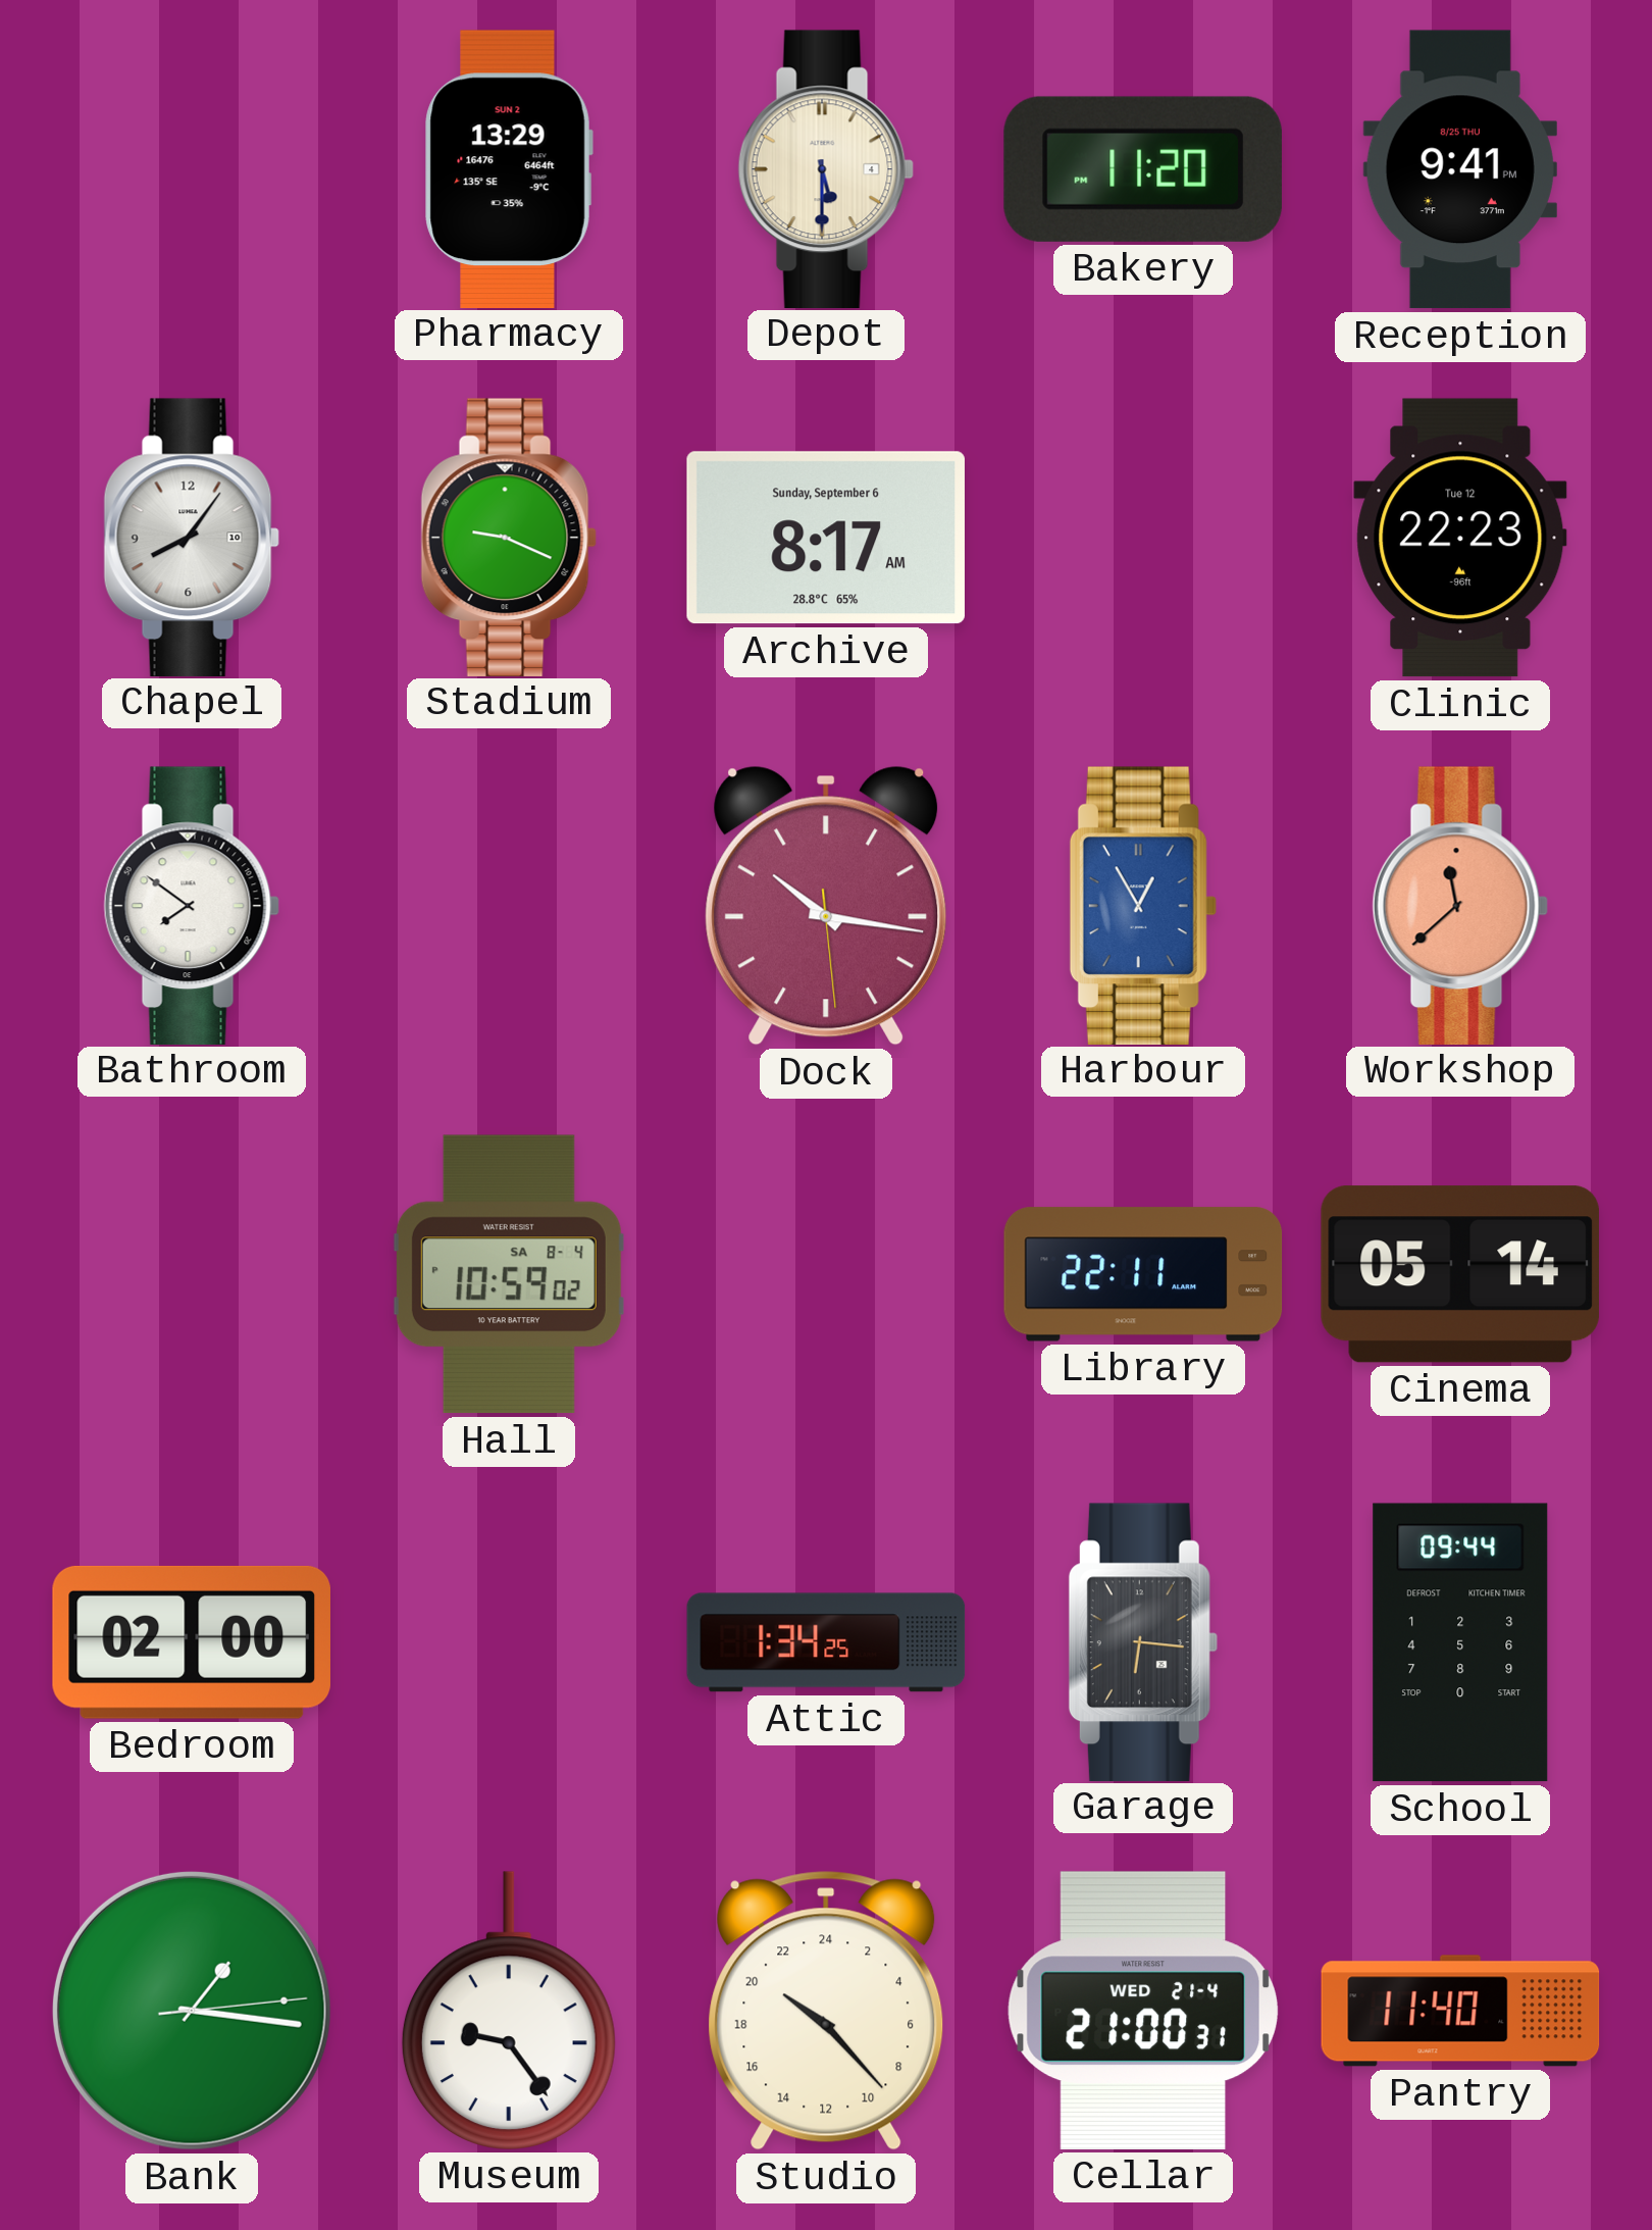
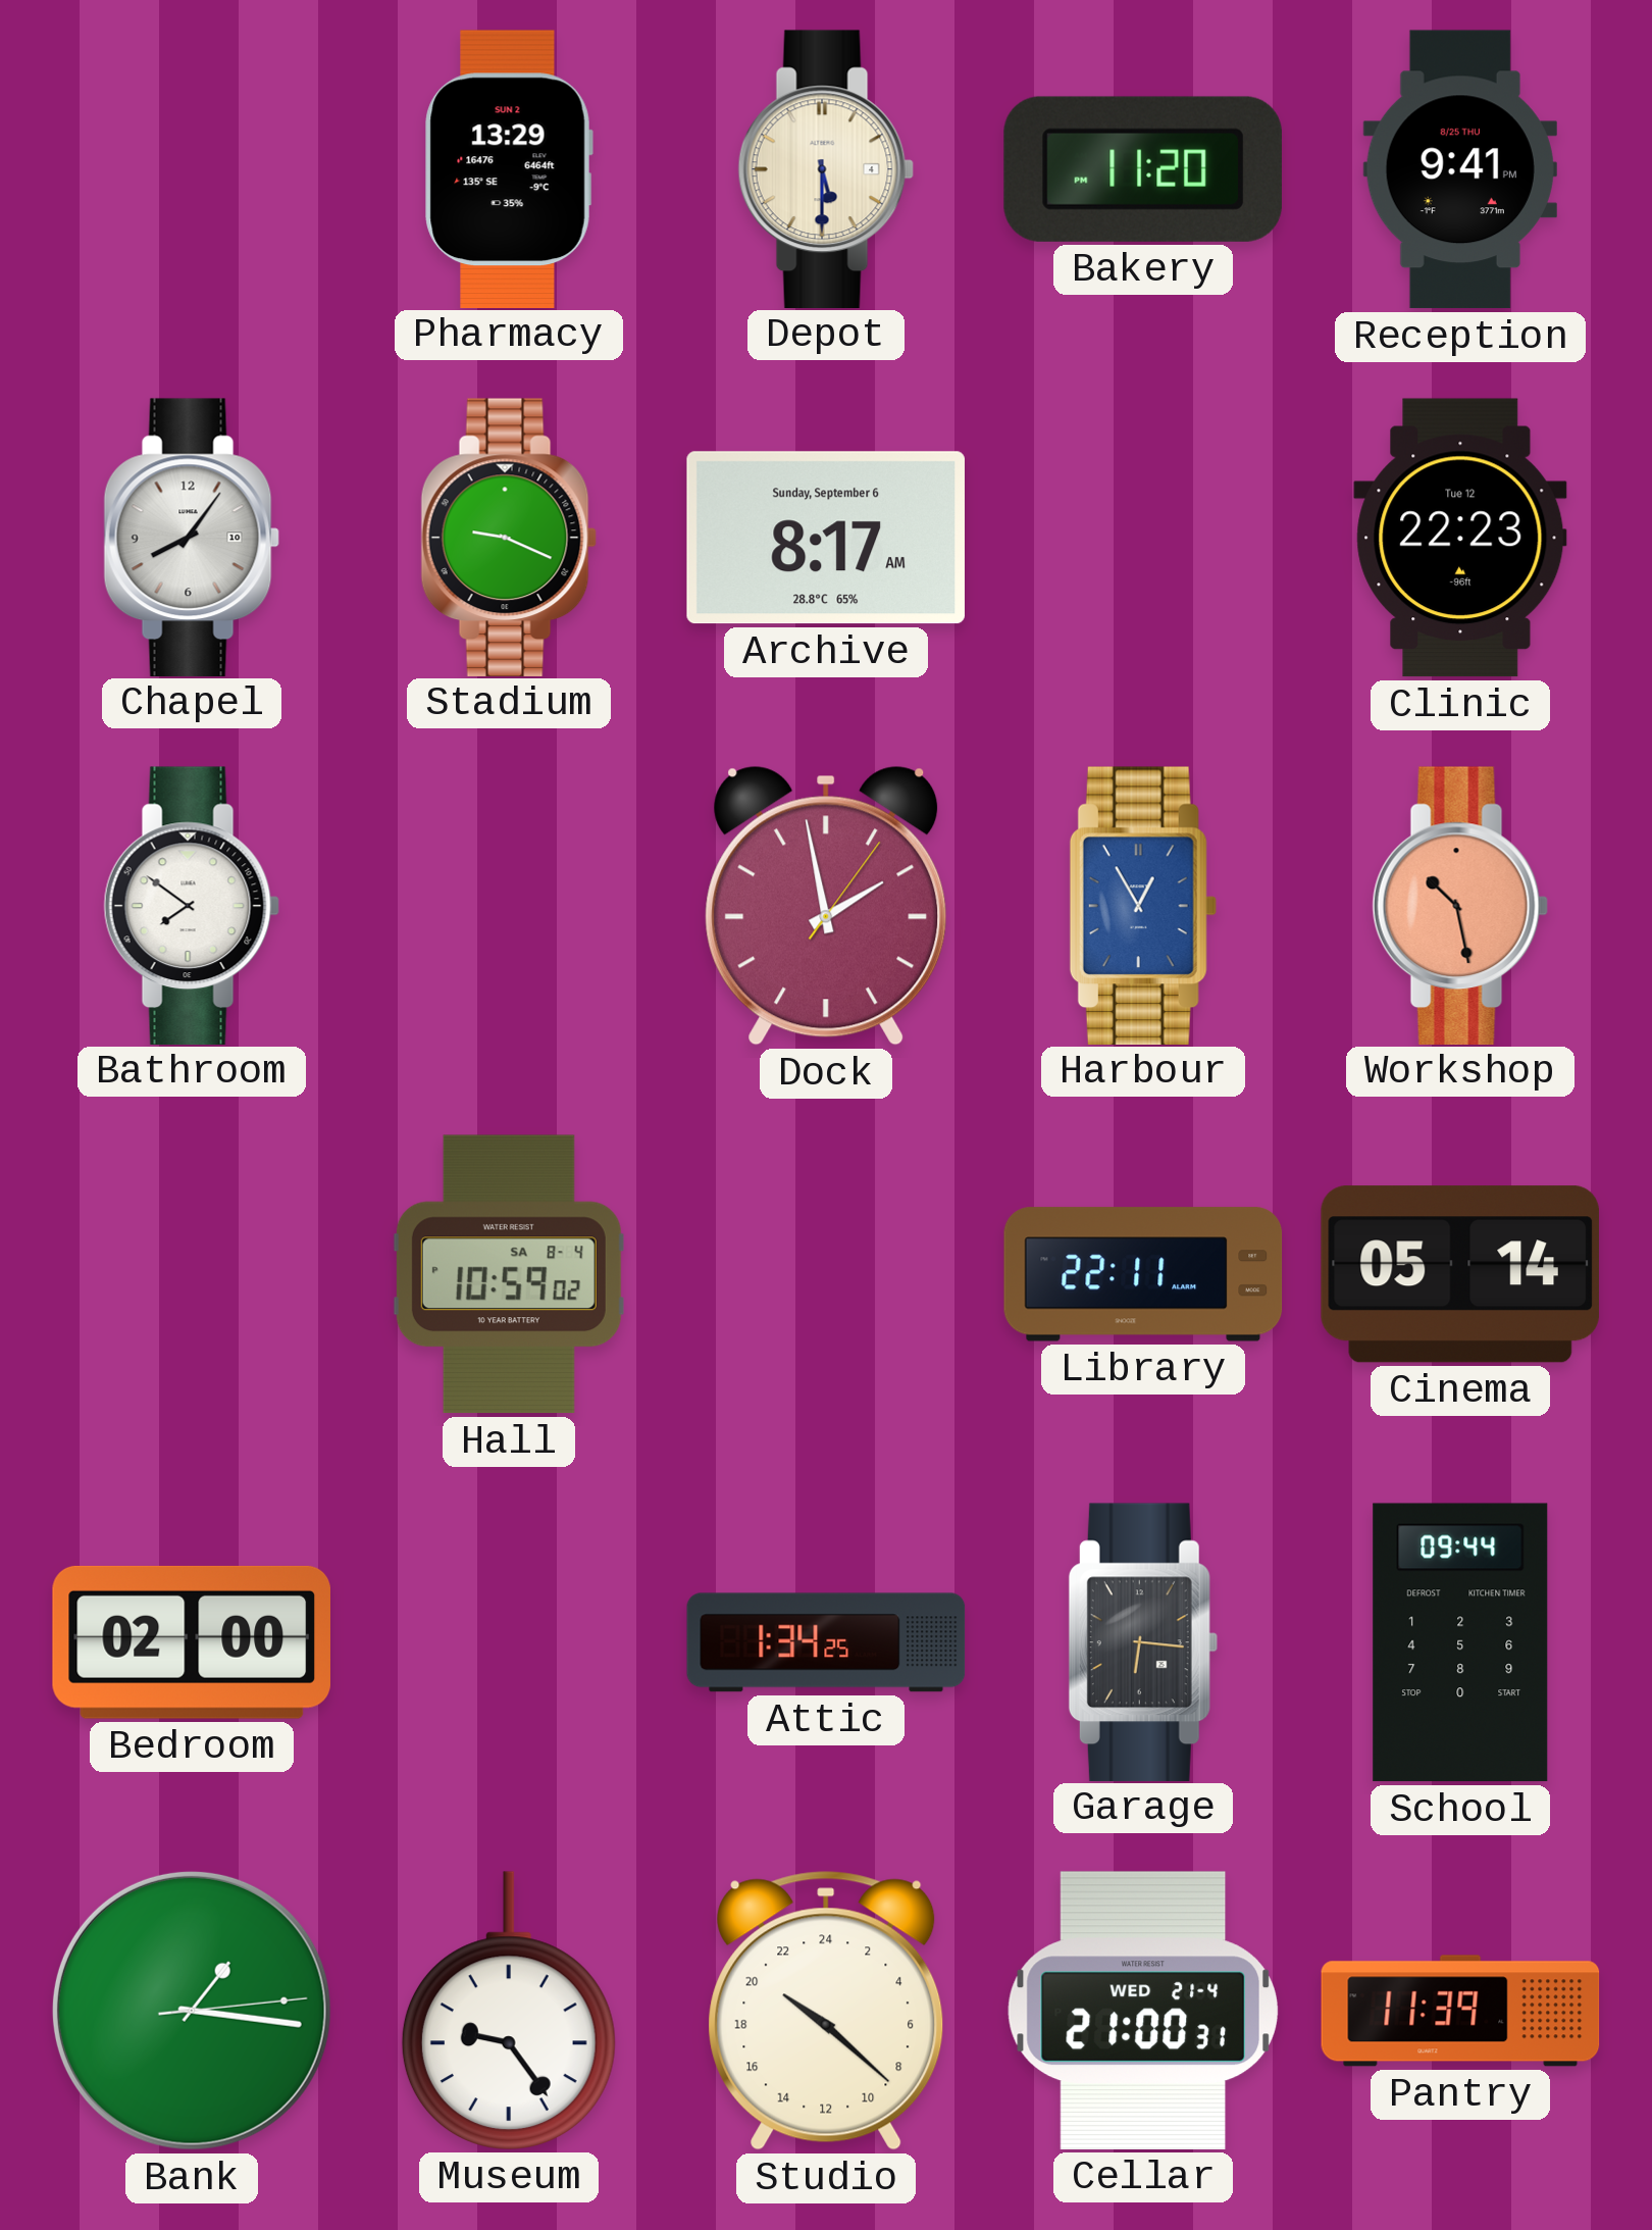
Dock: 10:16 -> 1:58
Workshop: 11:38 -> 10:28
Studio: 20:23 -> 20:22
Pantry: 11:40 -> 11:39
